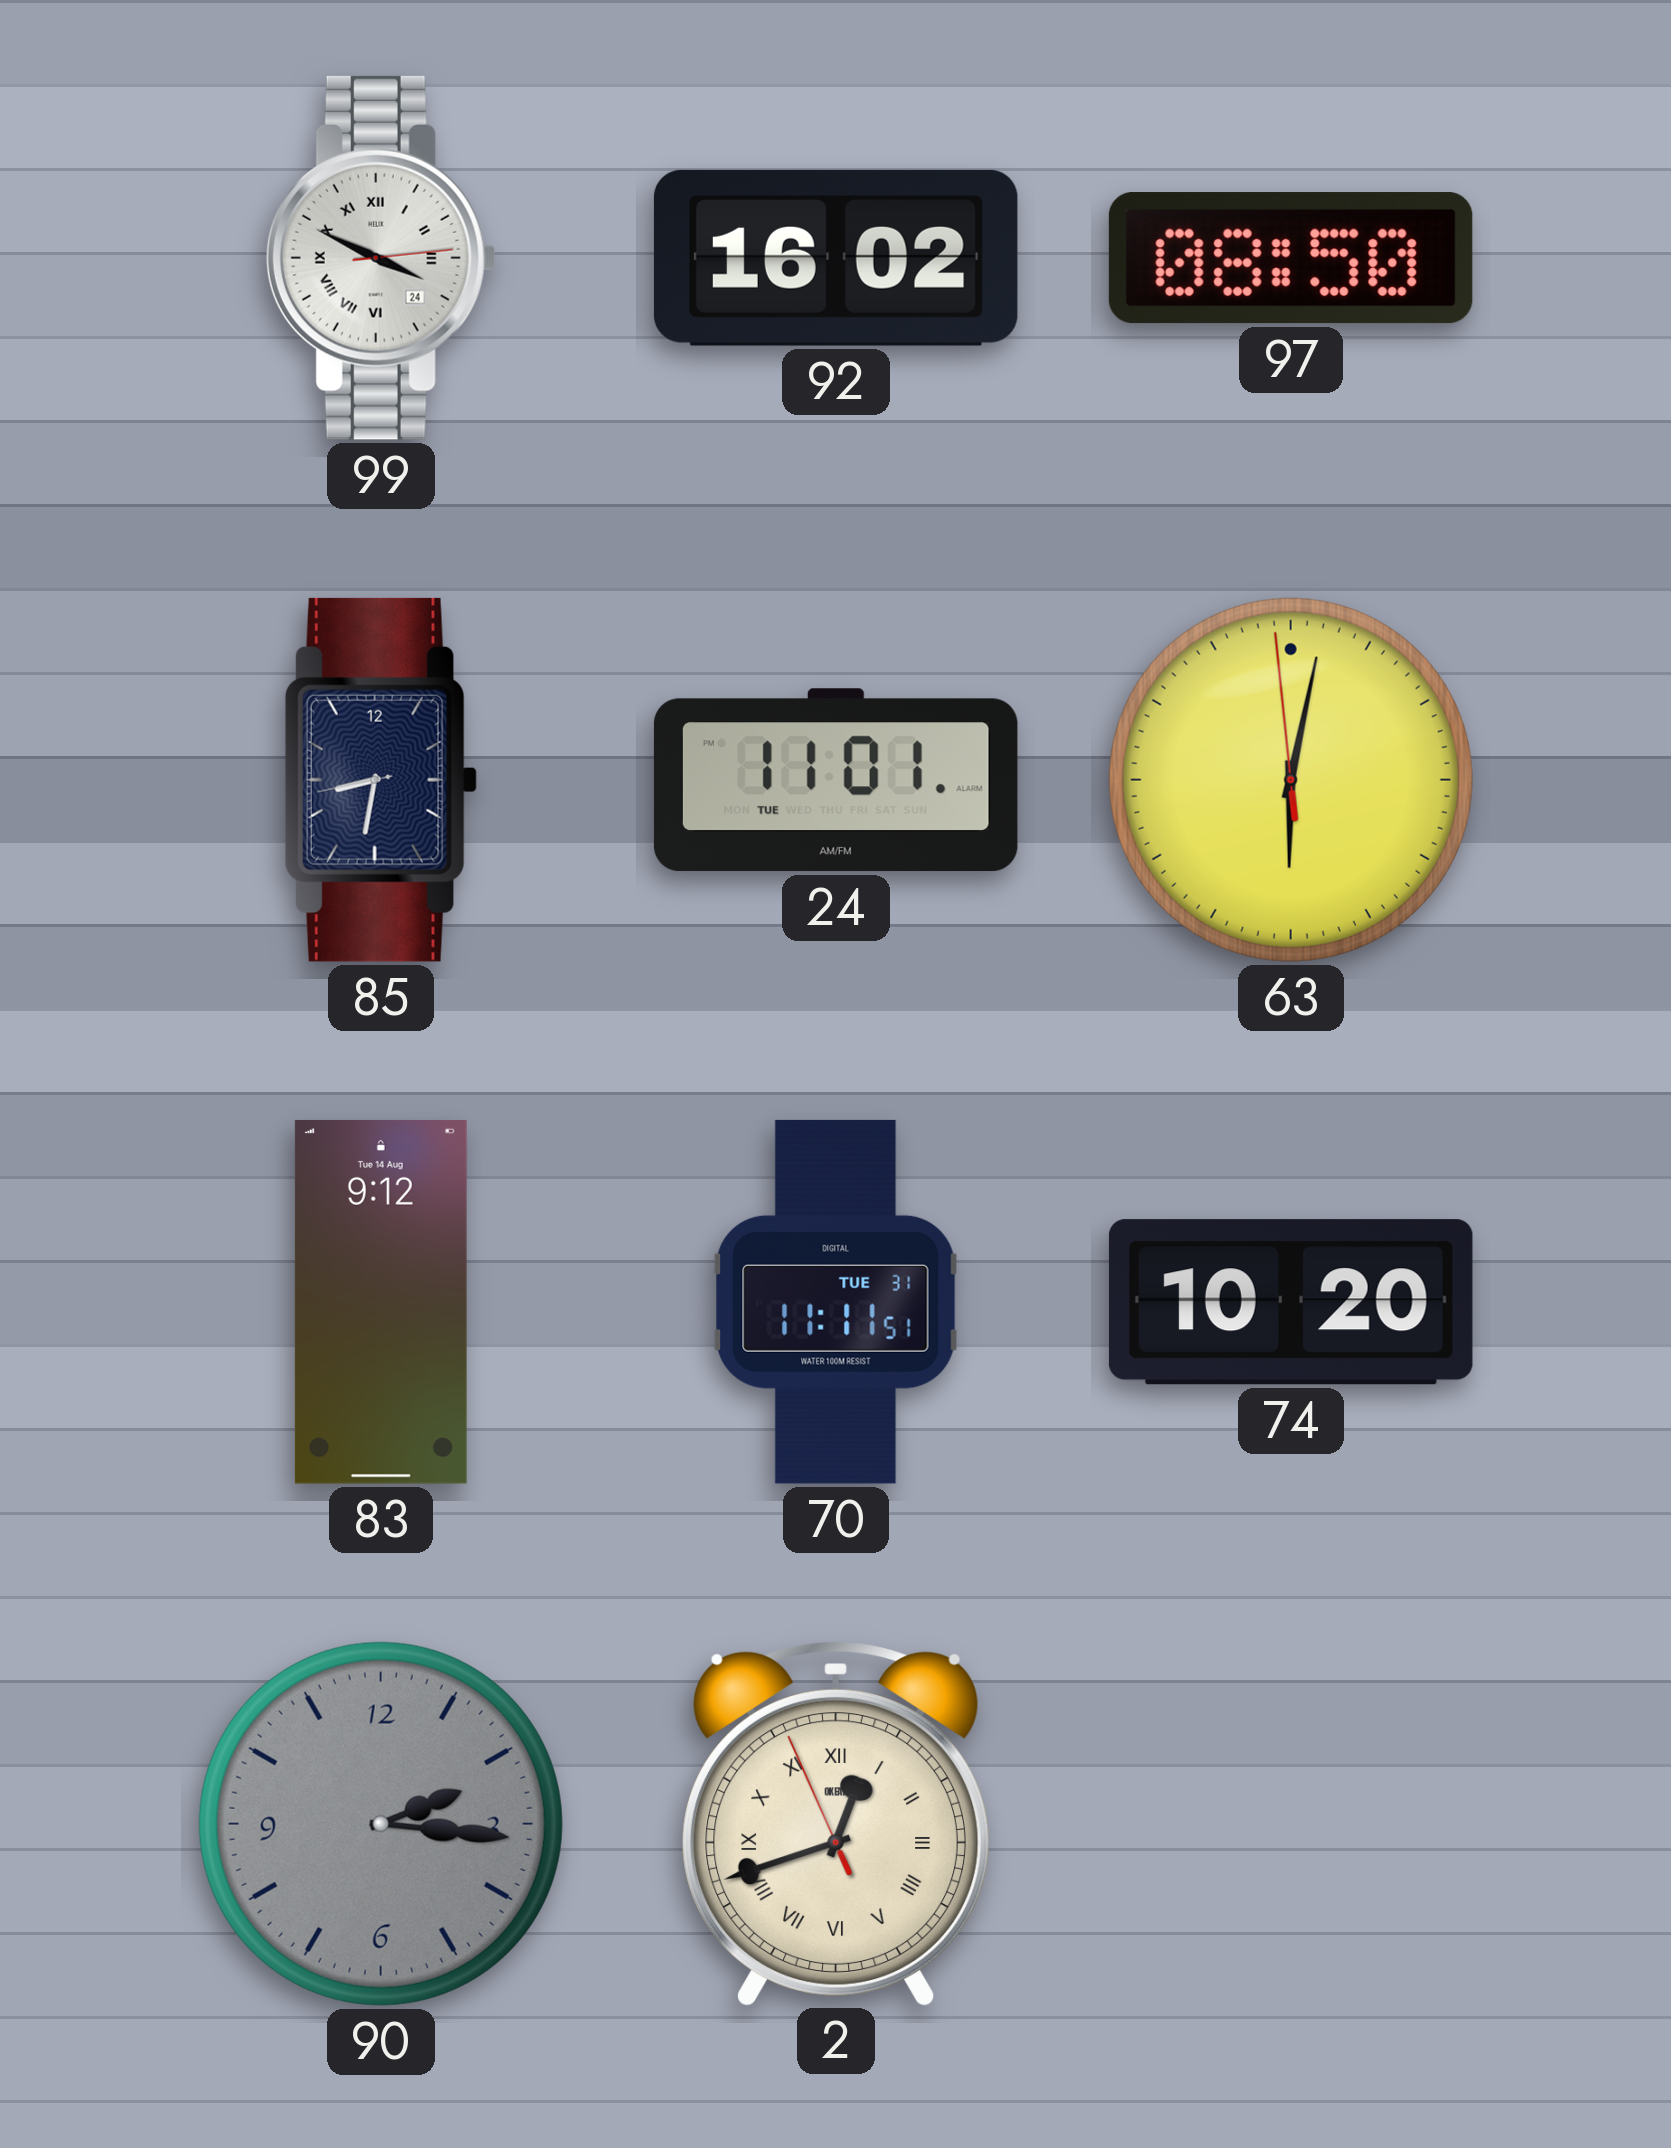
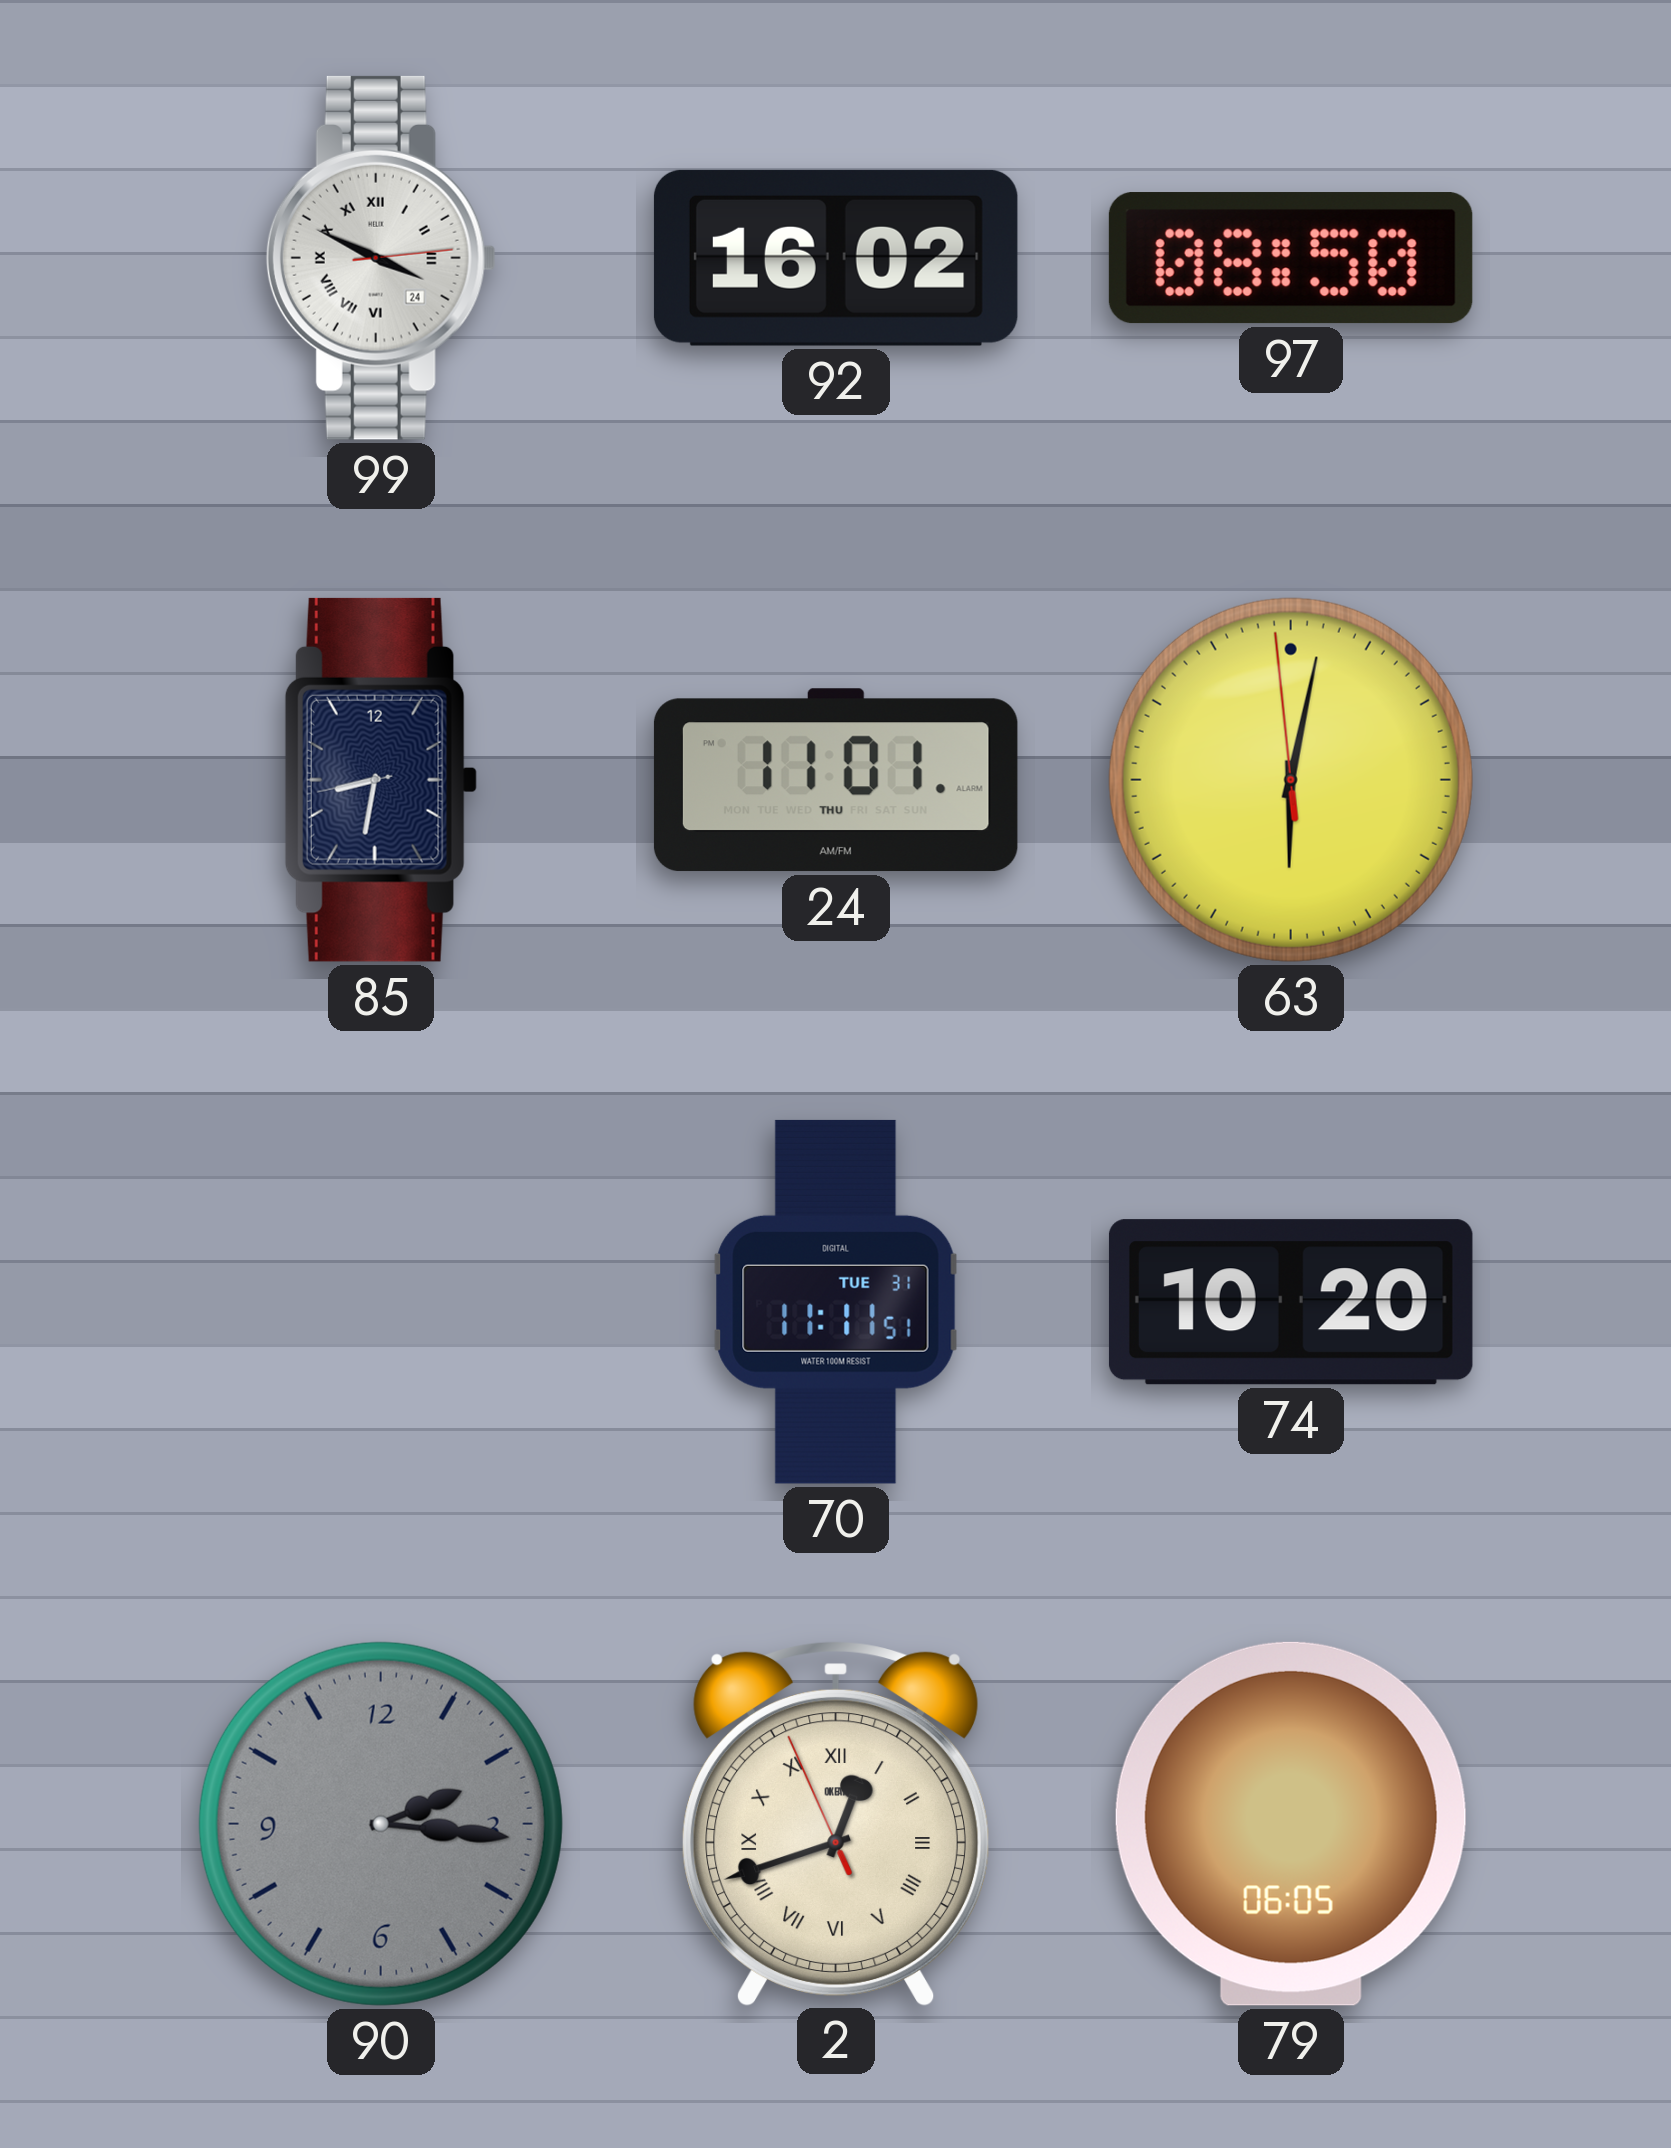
24 date: TUE -> THU
83: 9:12 -> none
79: none -> 06:05
